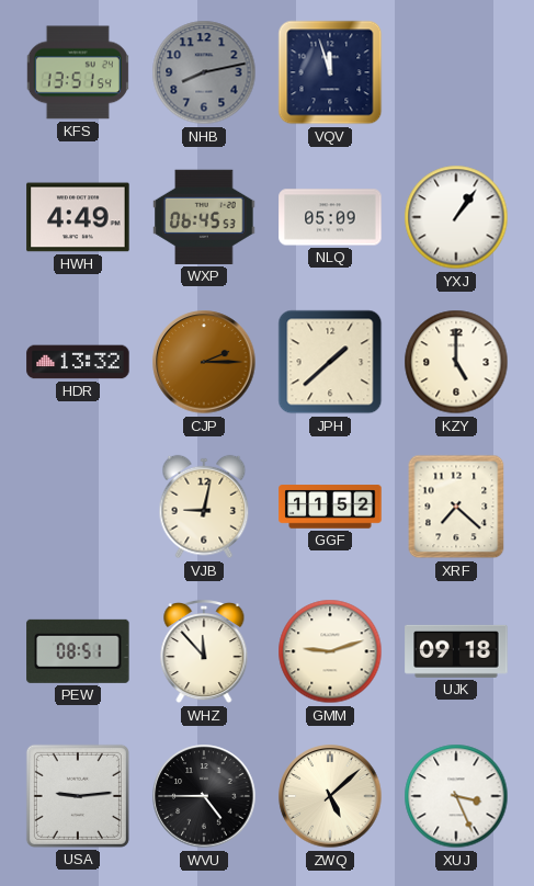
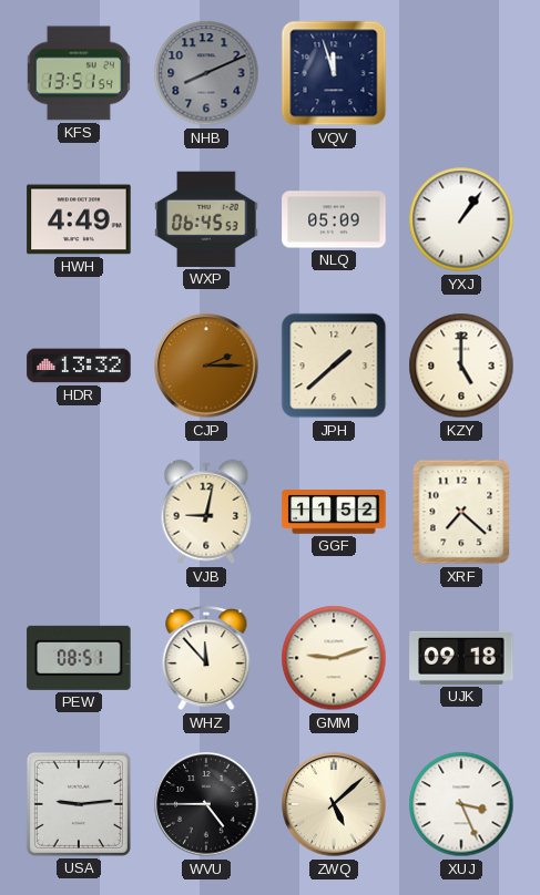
NHB: 8:13 -> 8:11
